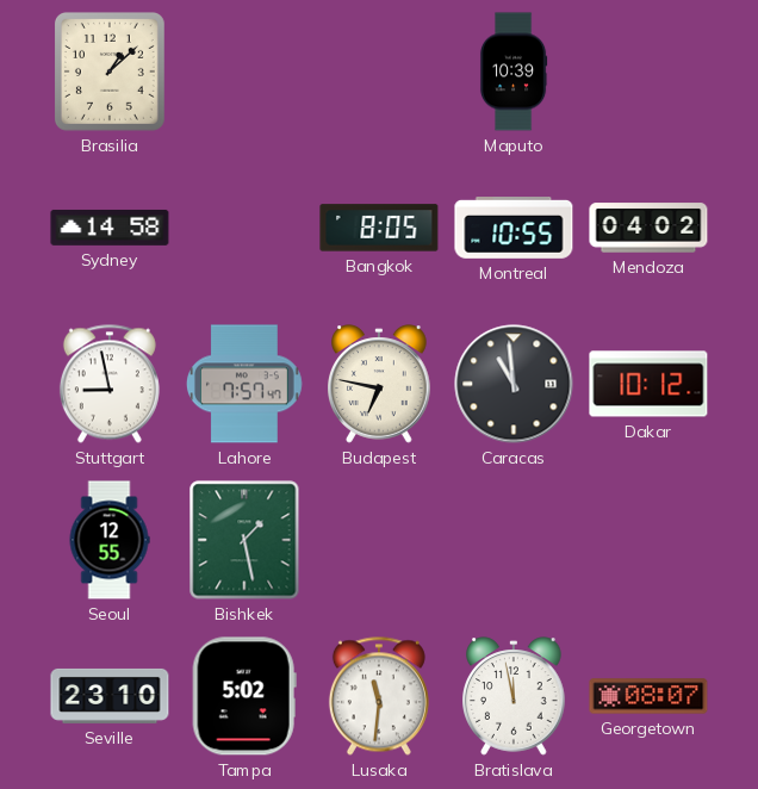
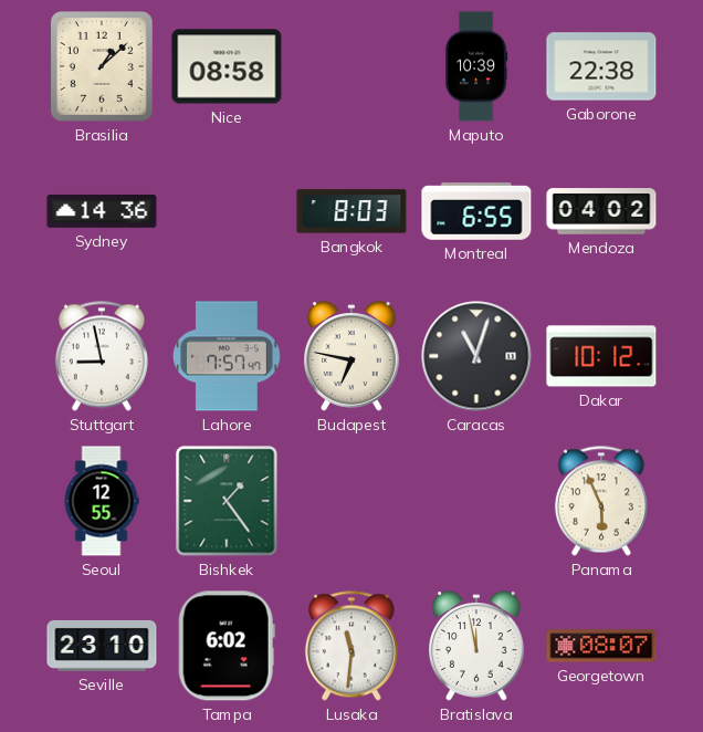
Nice: none -> 08:58
Gaborone: none -> 22:38
Sydney: 14:58 -> 14:36
Bangkok: 8:05 -> 8:03
Montreal: 10:55 -> 6:55
Caracas: 10:59 -> 11:03
Bishkek: 1:28 -> 1:24
Panama: none -> 5:56
Tampa: 5:02 -> 6:02
